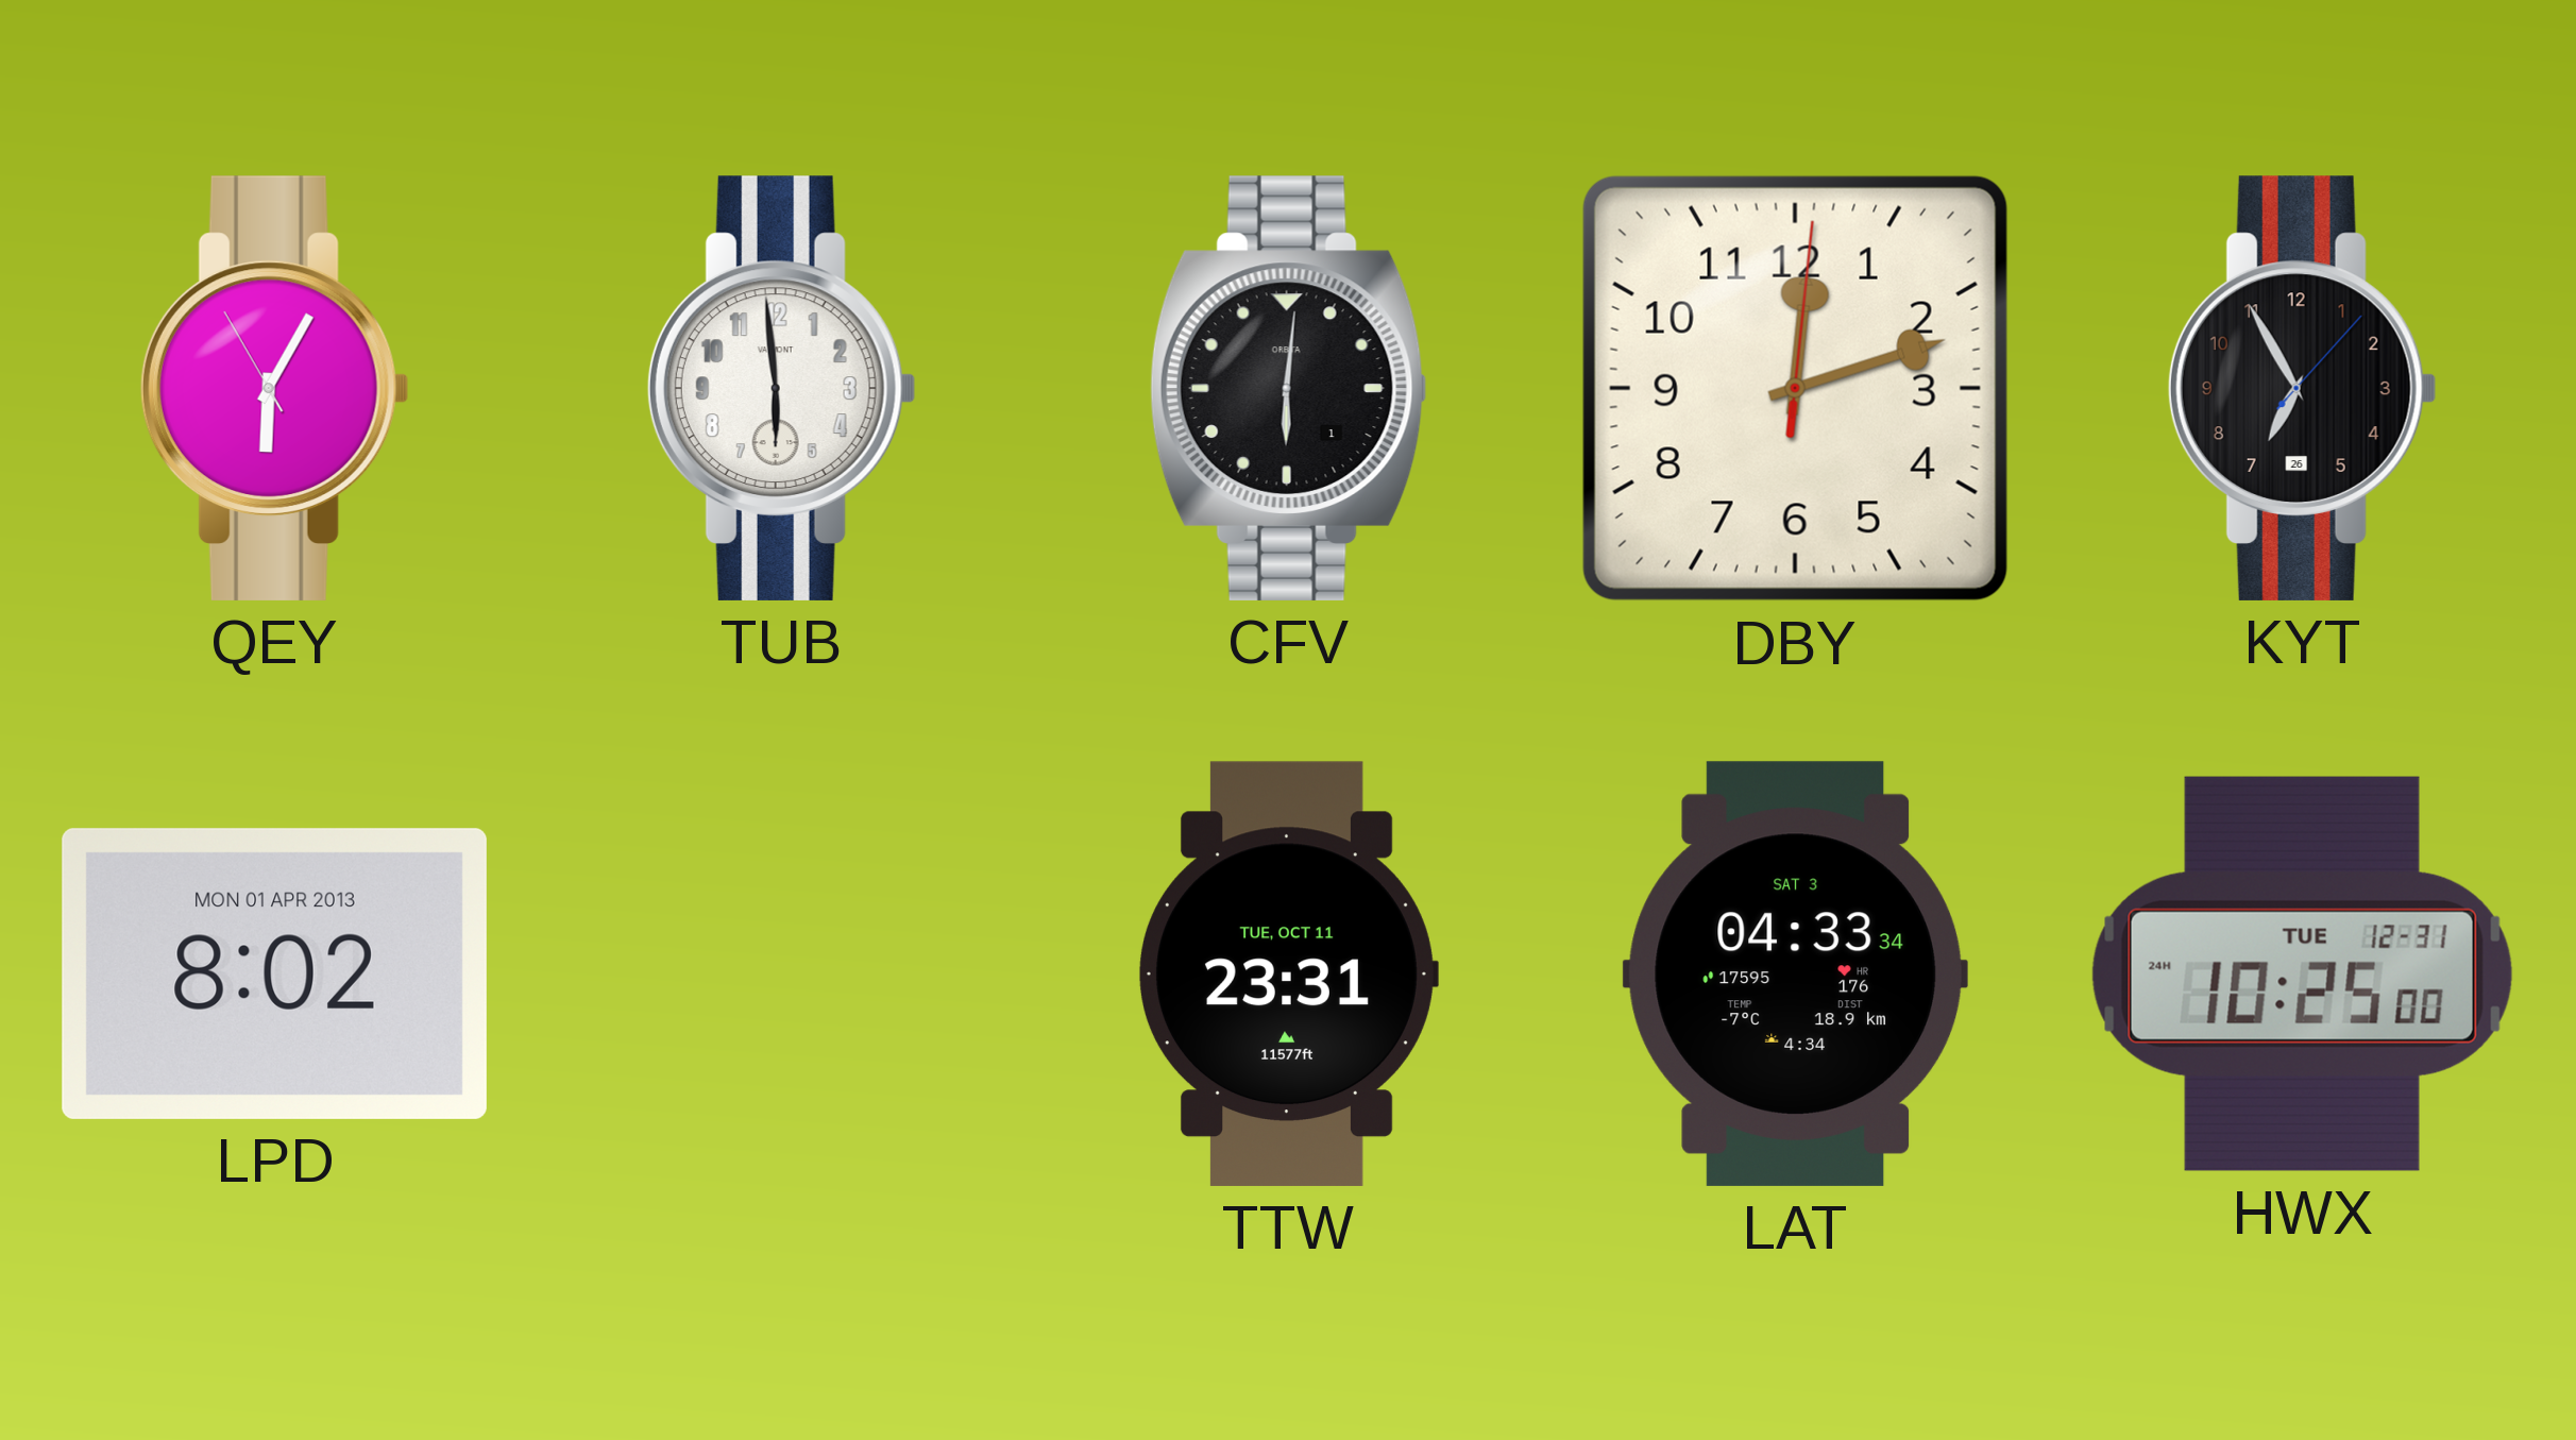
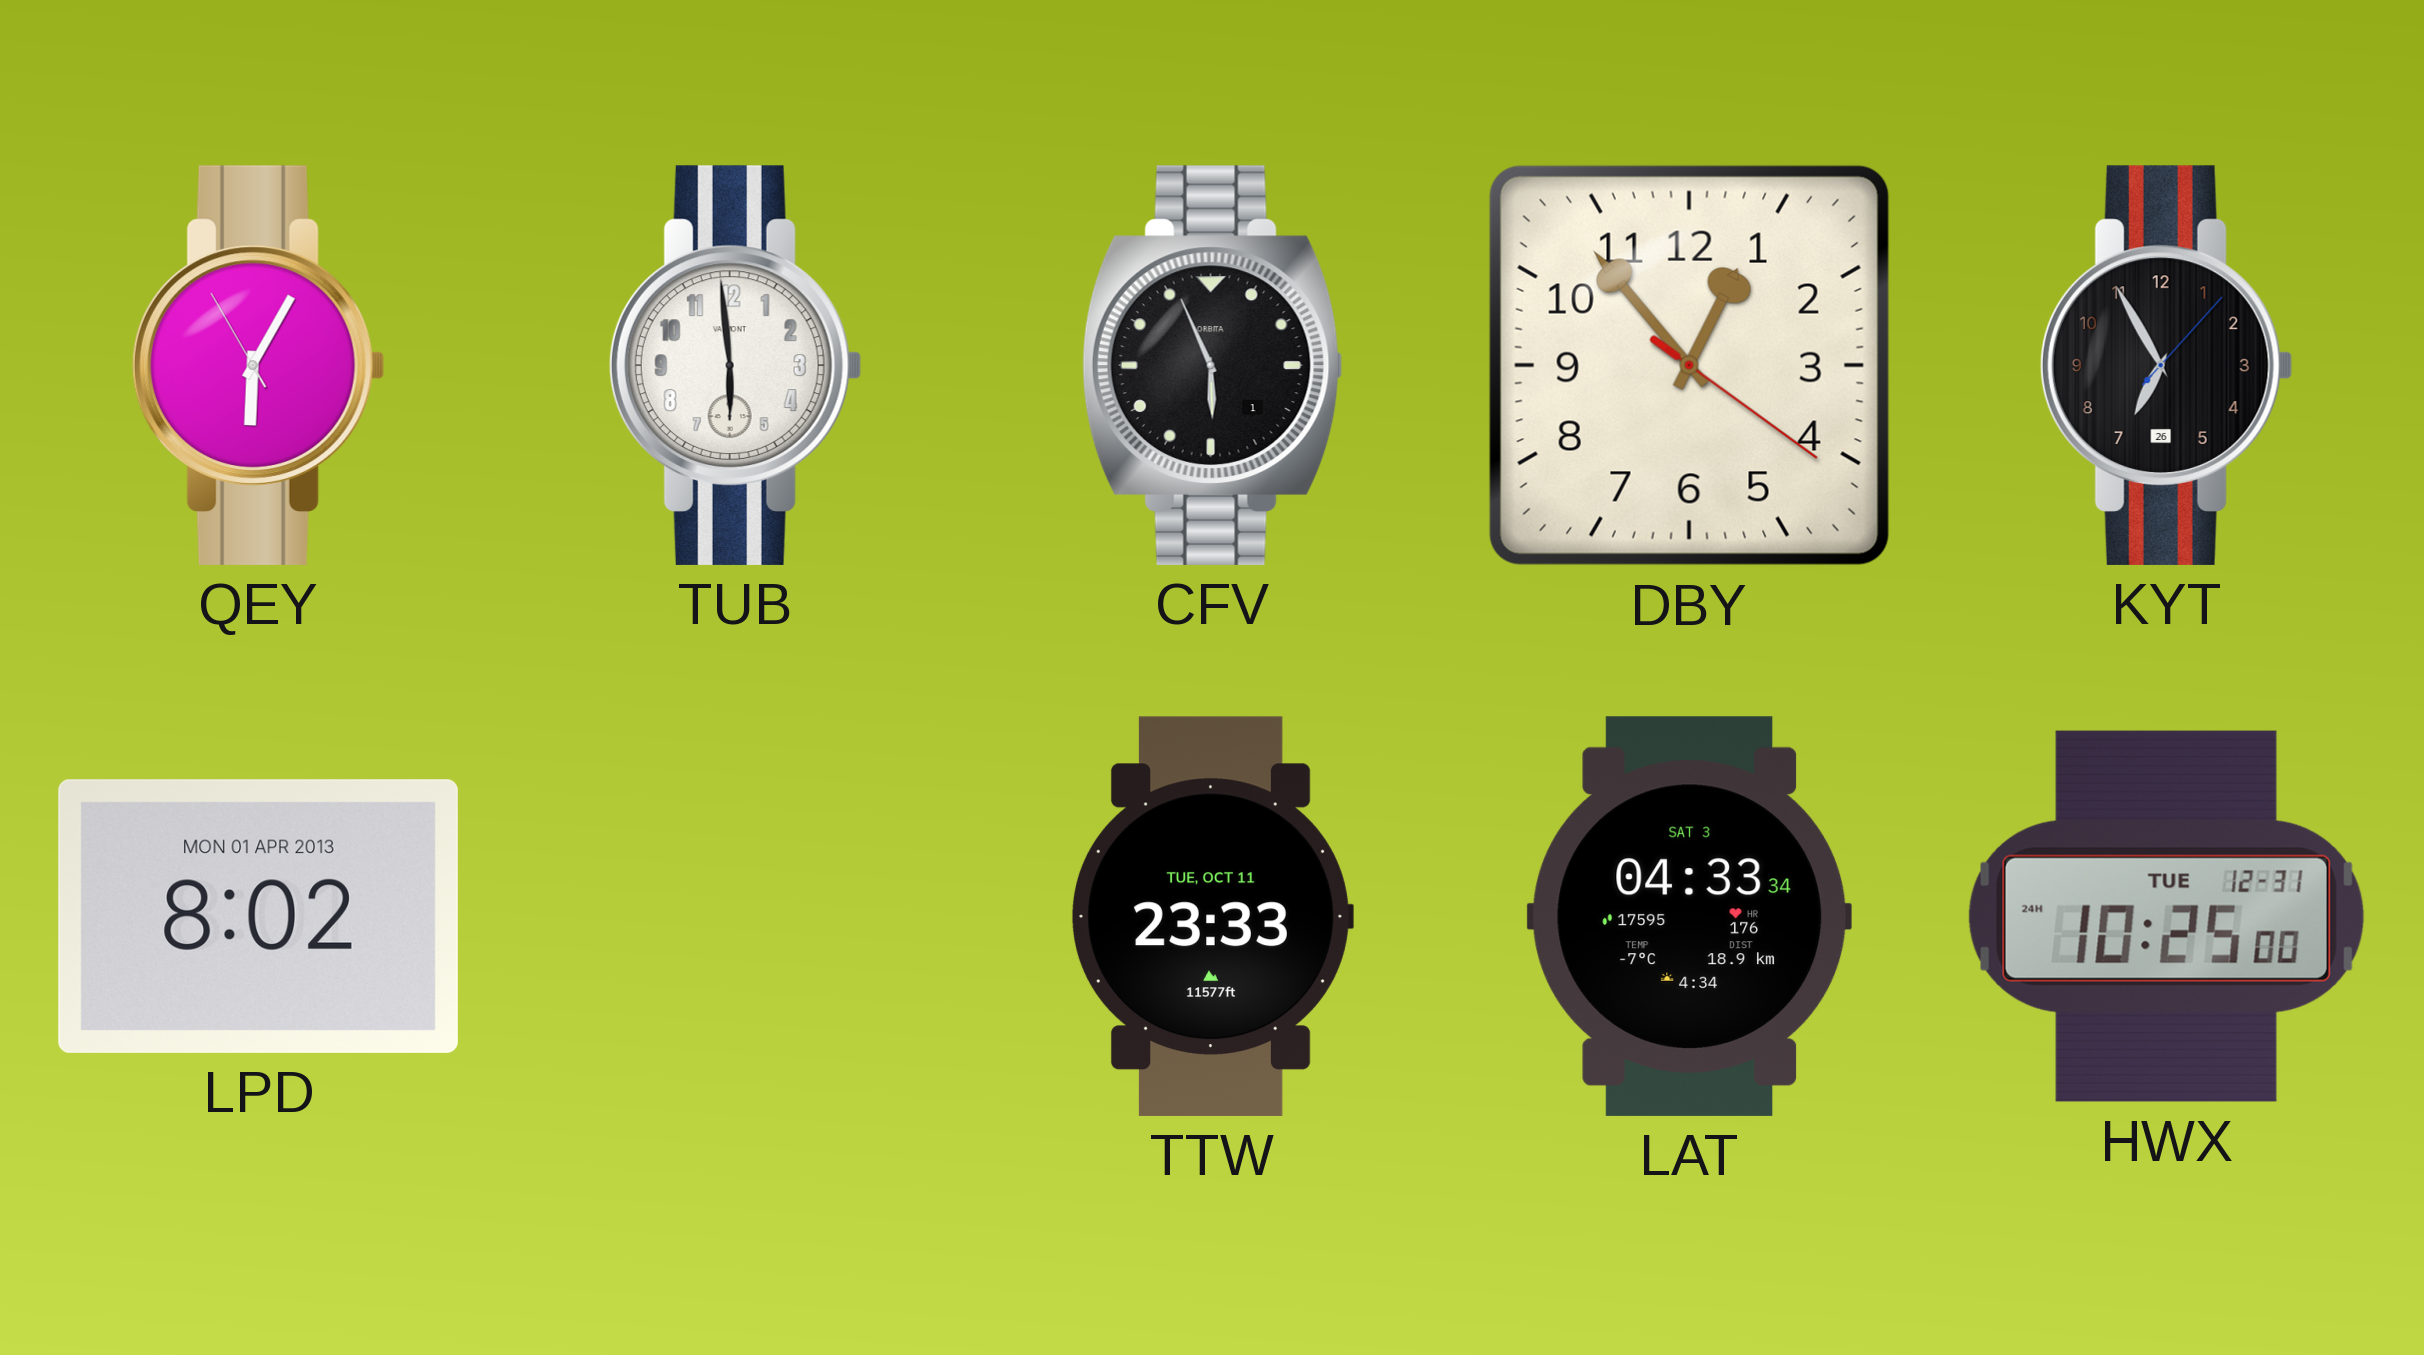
CFV: 6:01 -> 5:56
DBY: 12:12 -> 12:53
TTW: 23:31 -> 23:33
